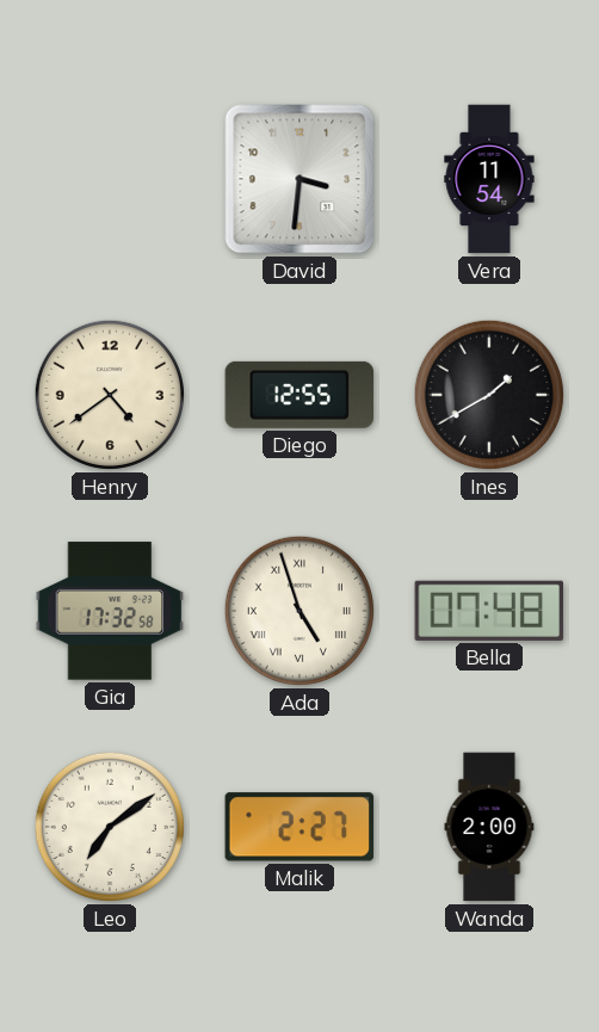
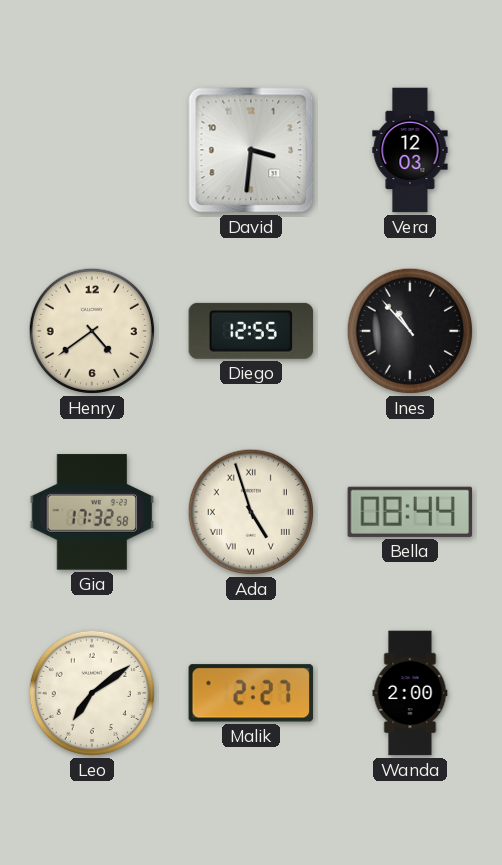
Vera: 11:54 -> 12:03
Ines: 1:40 -> 10:53
Bella: 07:48 -> 08:44
